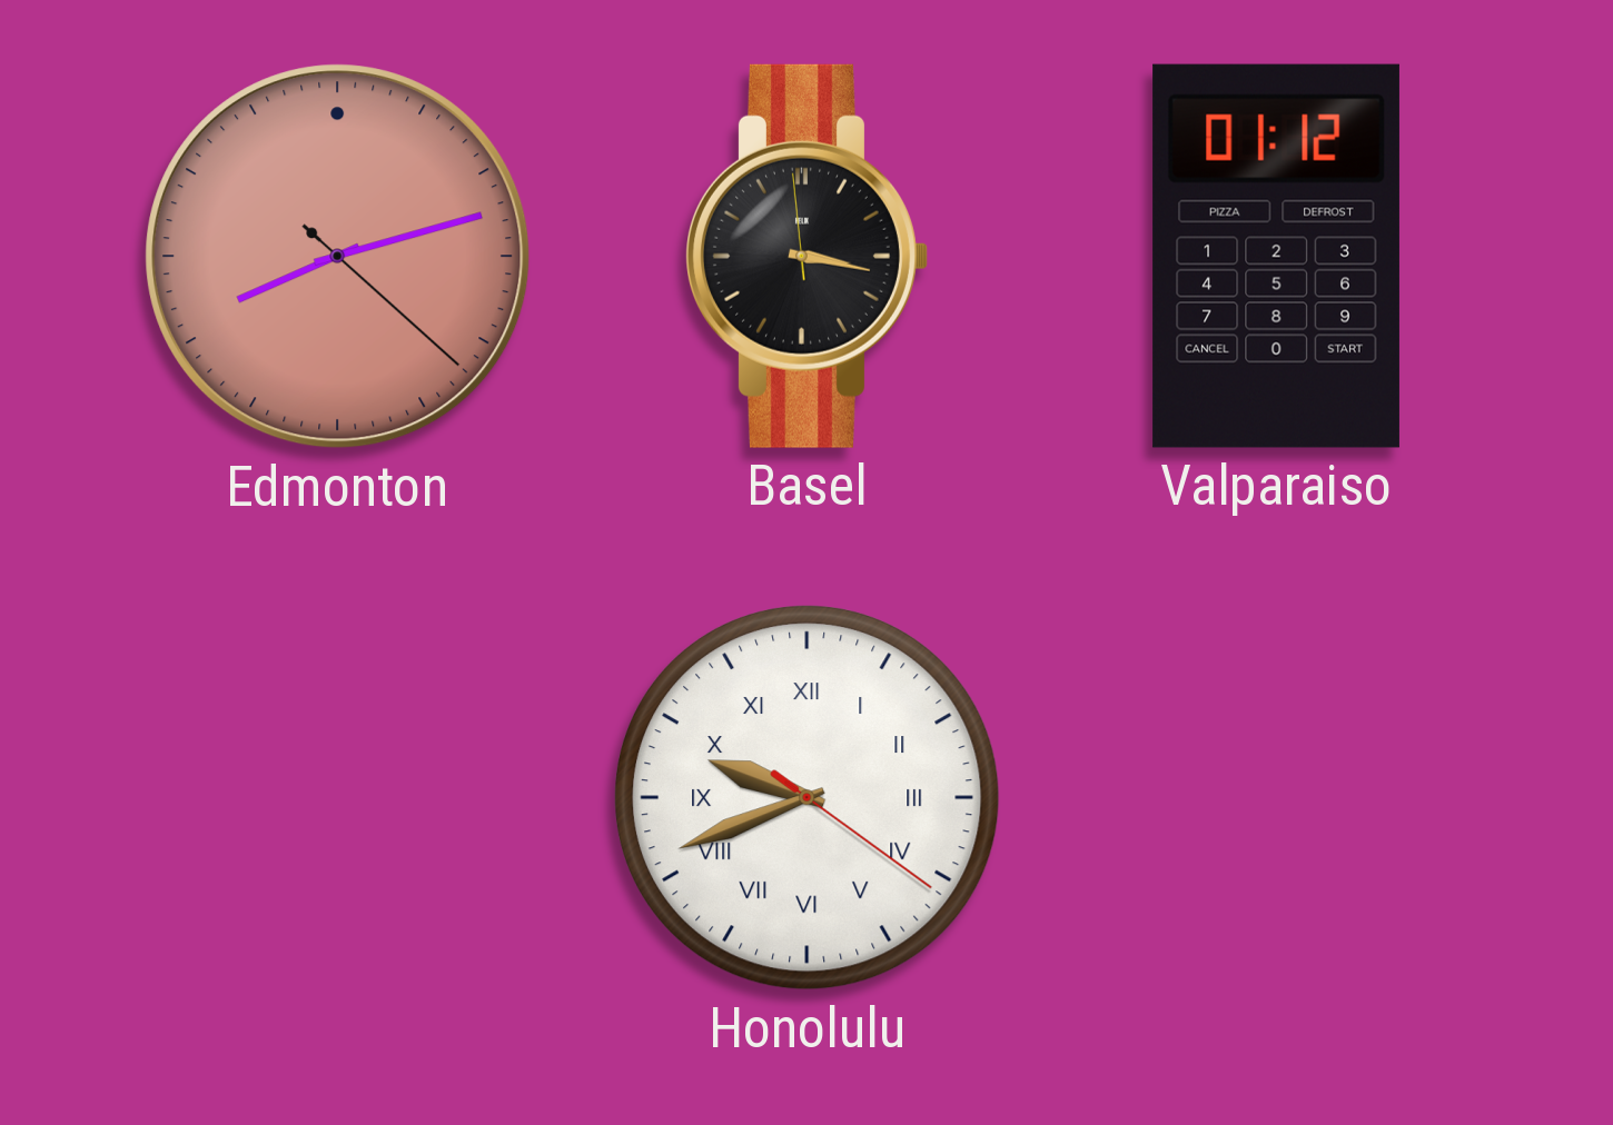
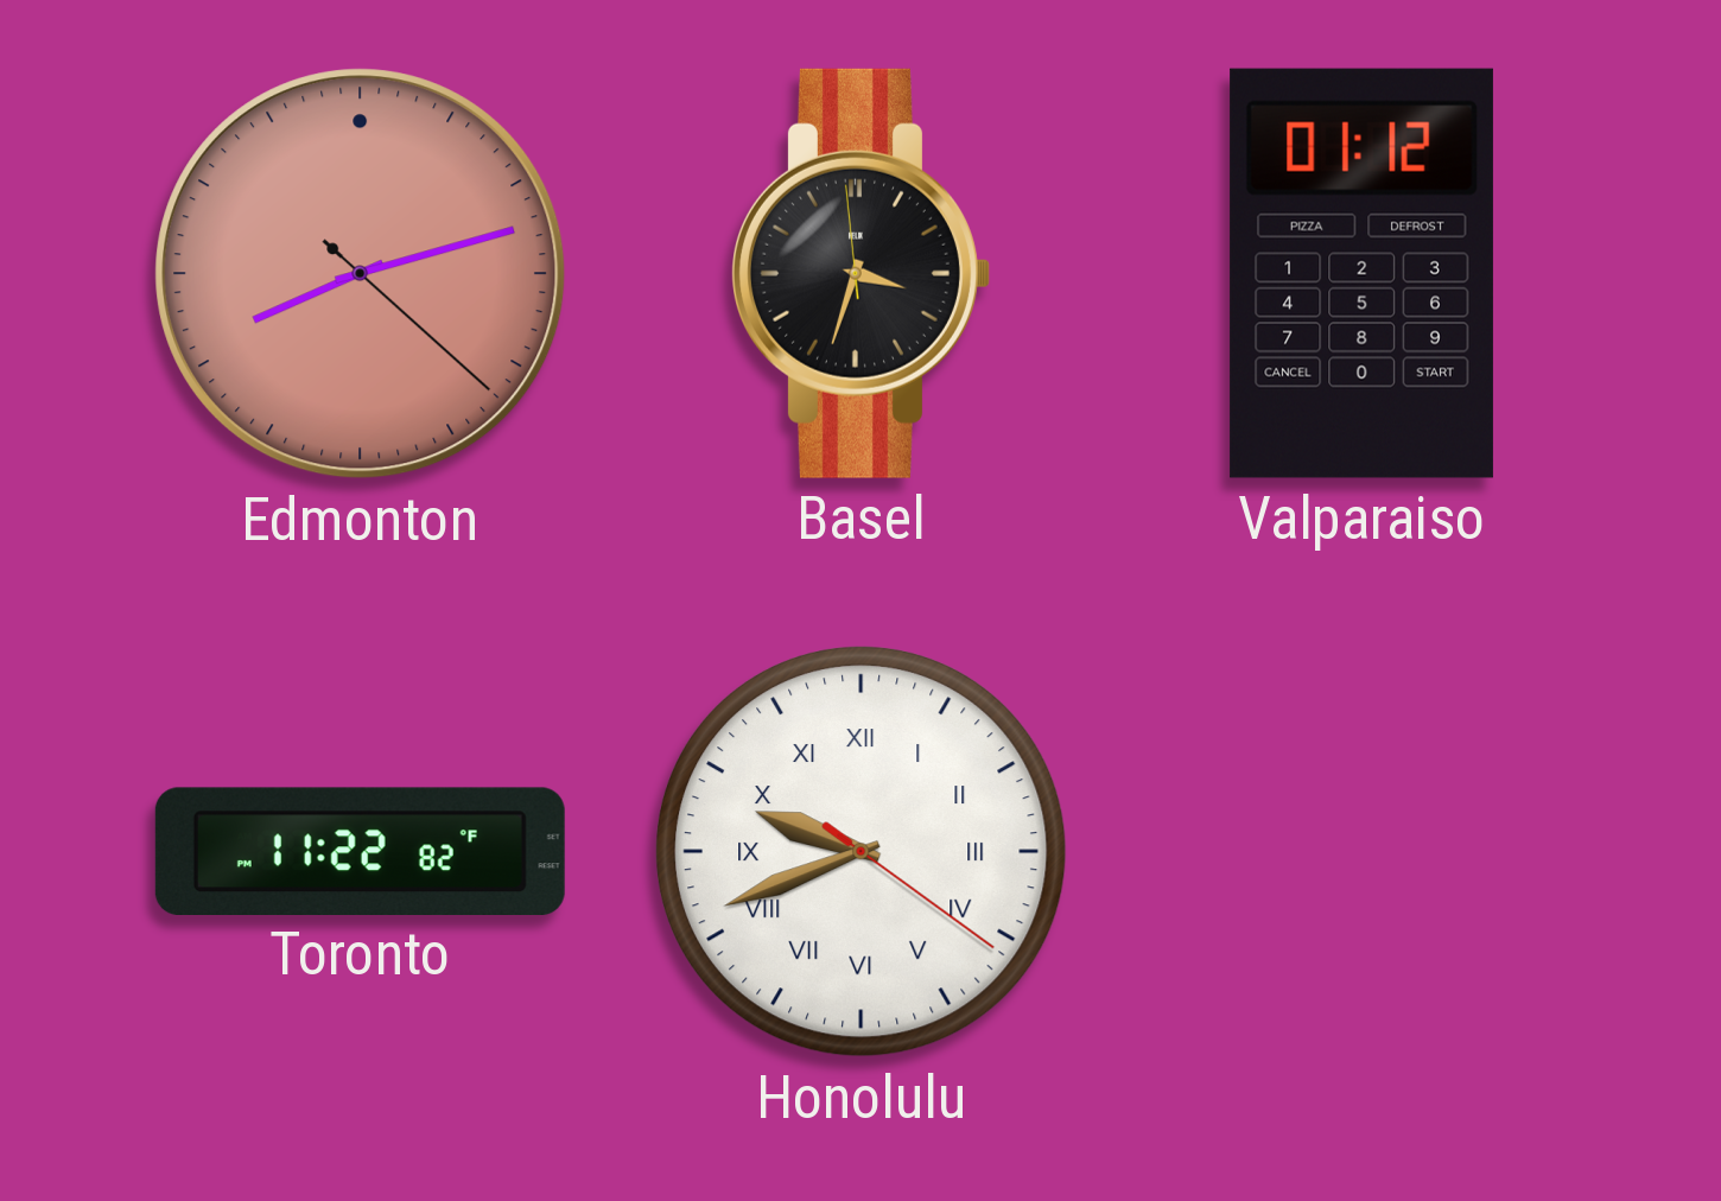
Basel: 3:16 -> 3:32
Toronto: none -> 11:22
